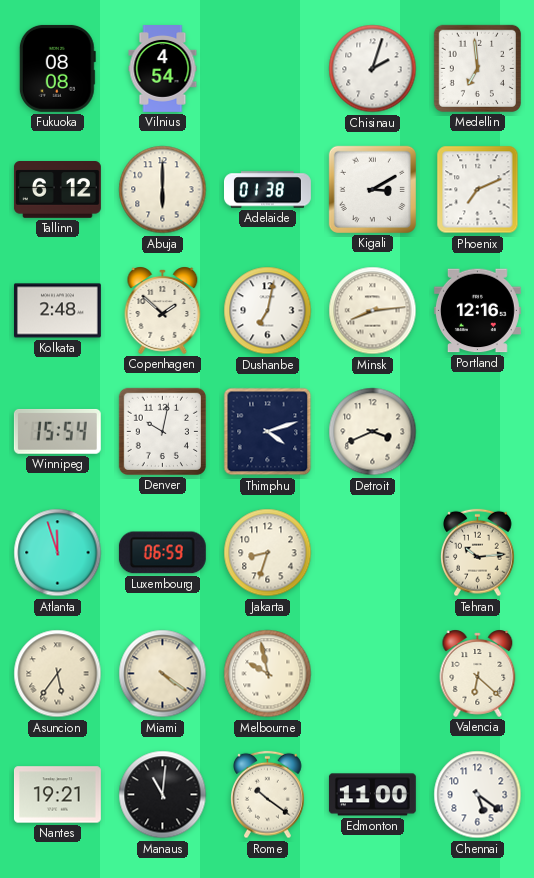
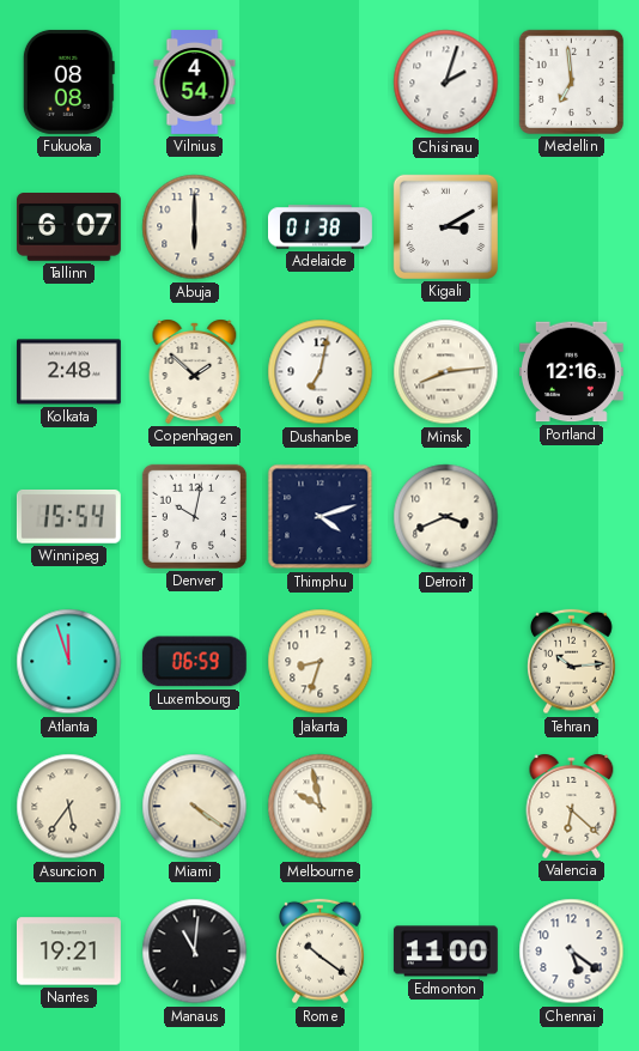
Tallinn: 6:12 -> 6:07
Phoenix: 7:11 -> none
